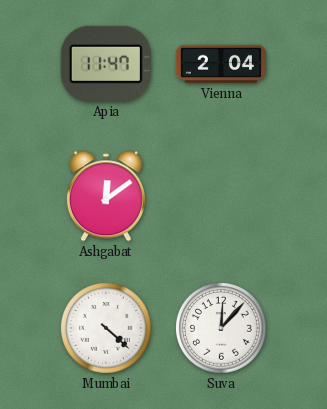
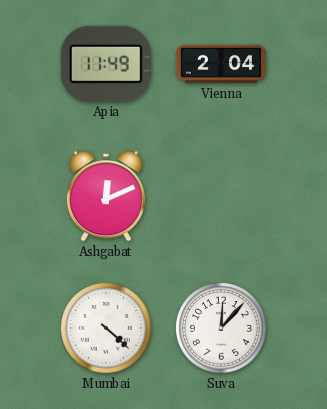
Apia: 11:47 -> 11:49
Ashgabat: 12:09 -> 12:11
